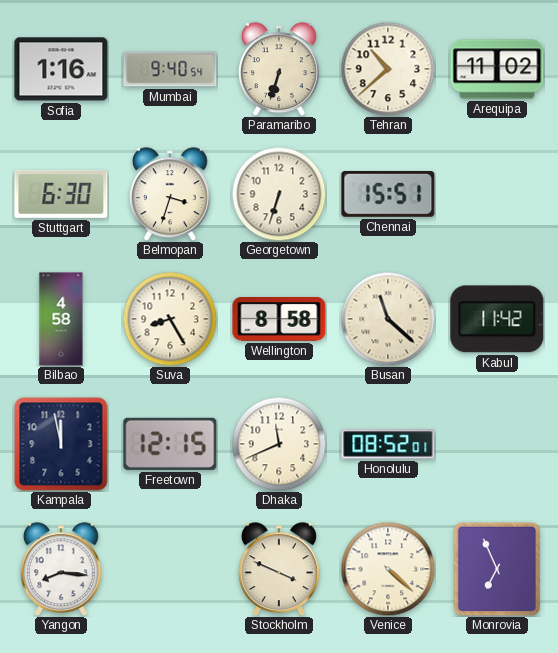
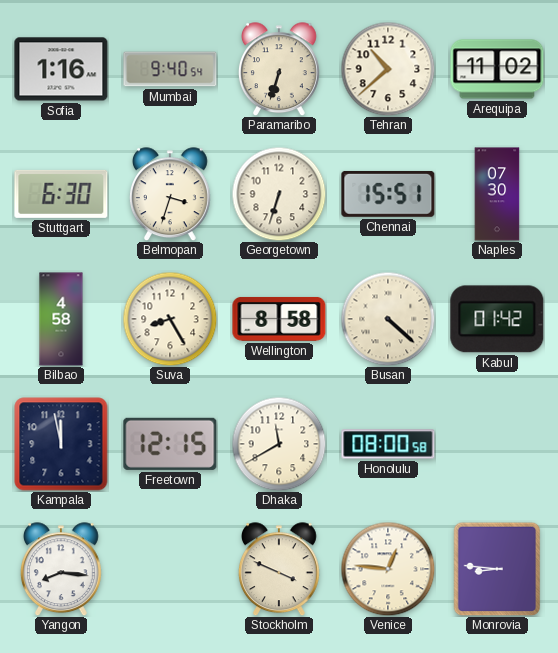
Naples: none -> 07:30
Busan: 11:22 -> 4:22
Kabul: 11:42 -> 01:42
Dhaka: 11:41 -> 11:40
Honolulu: 08:52 -> 08:00
Venice: 4:22 -> 12:46
Monrovia: 6:56 -> 8:46
